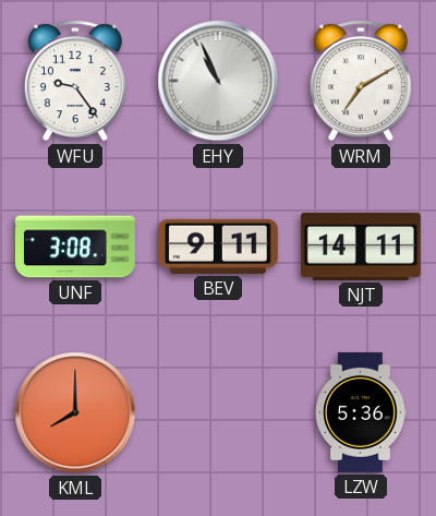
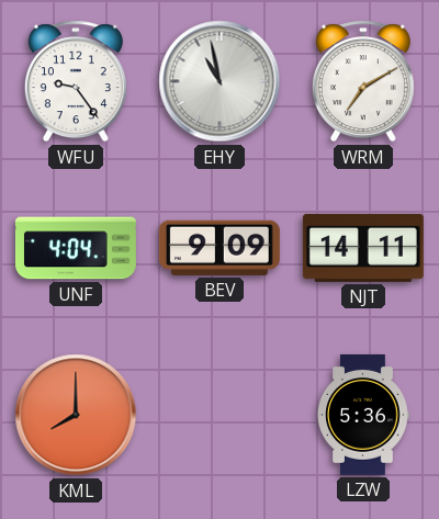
EHY: 10:56 -> 10:58
UNF: 3:08 -> 4:04
BEV: 9:11 -> 9:09
